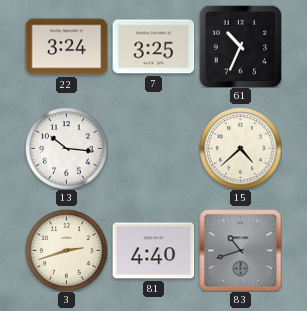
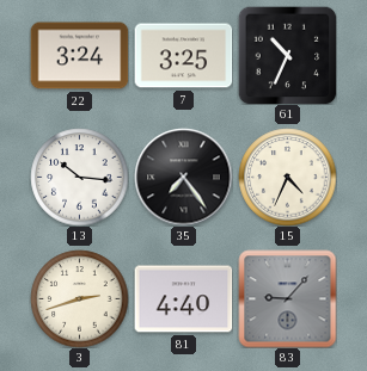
35: none -> 7:24
15: 4:38 -> 4:34
83: 10:42 -> 9:07
